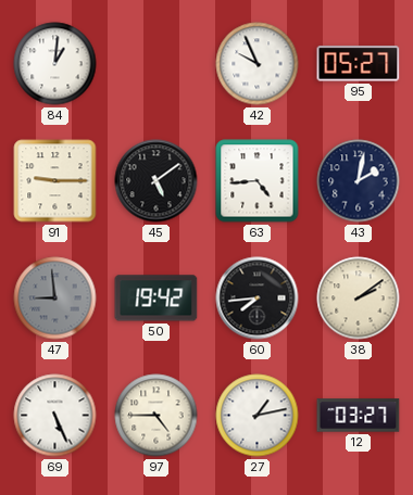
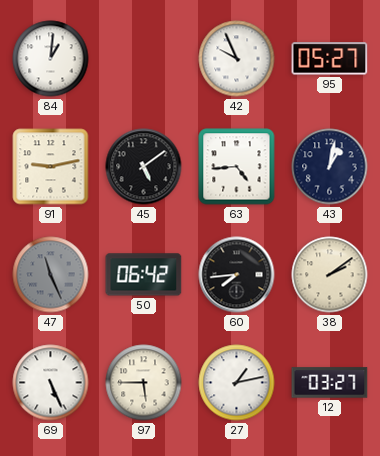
91: 9:15 -> 9:13
43: 2:02 -> 1:02
47: 8:59 -> 11:26
50: 19:42 -> 06:42
97: 4:45 -> 5:45
